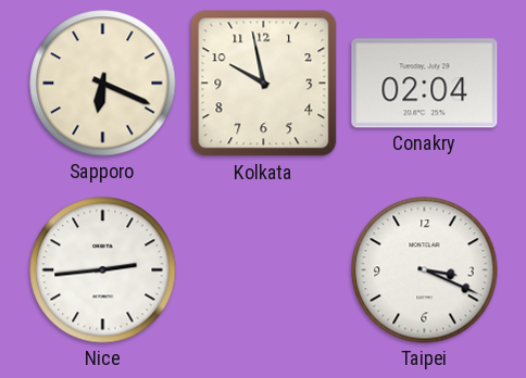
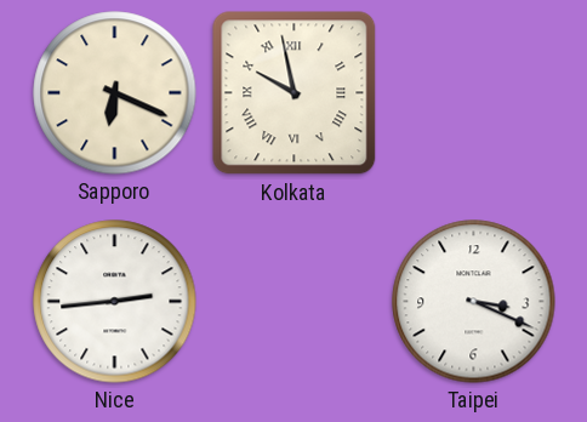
Kolkata numerals: Arabic -> Roman
Conakry: 02:04 -> none
